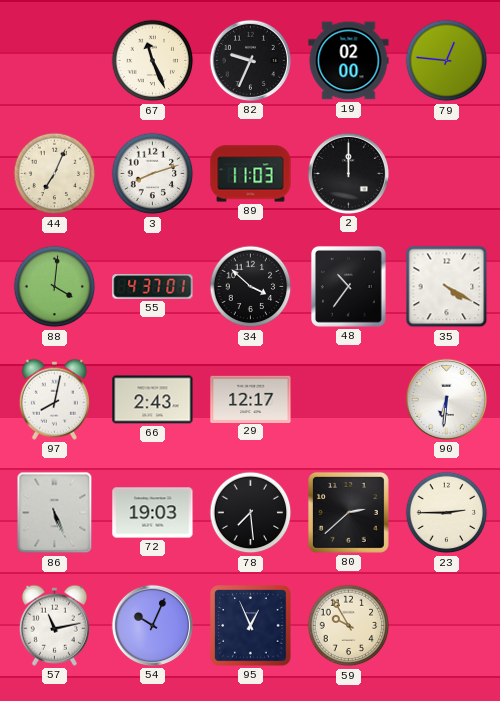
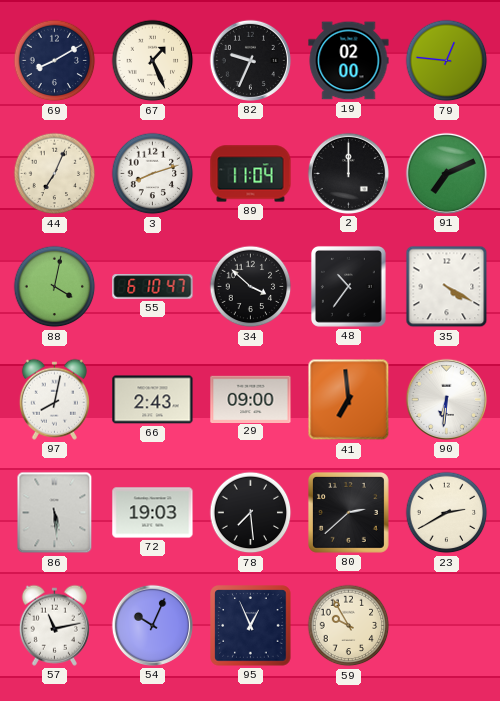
69: none -> 8:10
67: 11:26 -> 1:26
89: 11:03 -> 11:04
91: none -> 7:11
88: 4:01 -> 4:02
55: 4:37 -> 6:10
29: 12:17 -> 09:00
41: none -> 6:59
86: 5:26 -> 5:29
23: 2:45 -> 2:40
